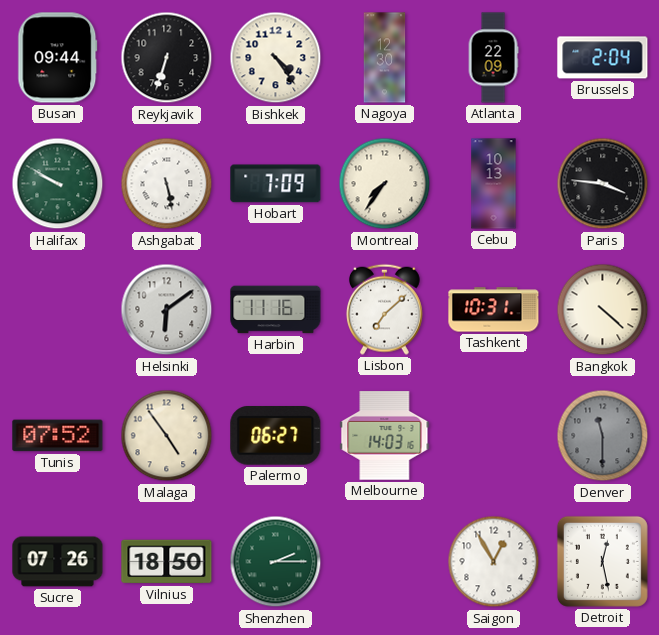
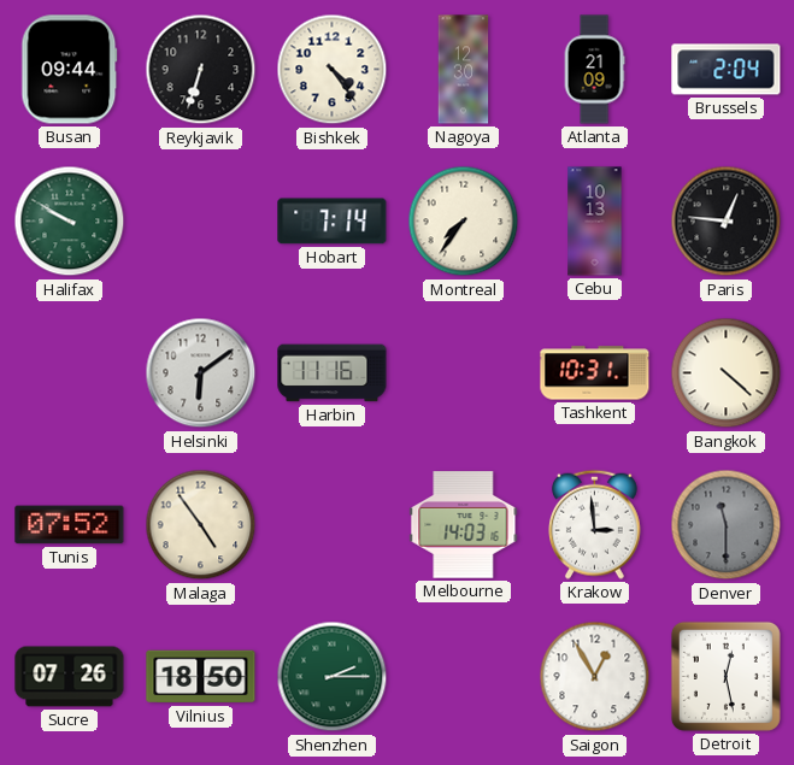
Atlanta: 22:09 -> 21:09
Ashgabat: 5:28 -> none
Hobart: 7:09 -> 7:14
Paris: 3:46 -> 12:46
Lisbon: 7:08 -> none
Palermo: 06:27 -> none
Krakow: none -> 2:59
